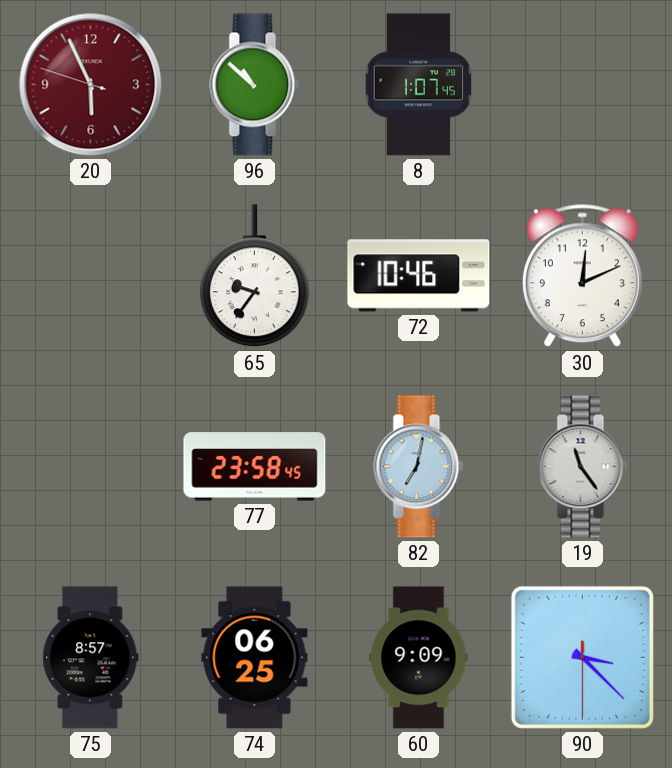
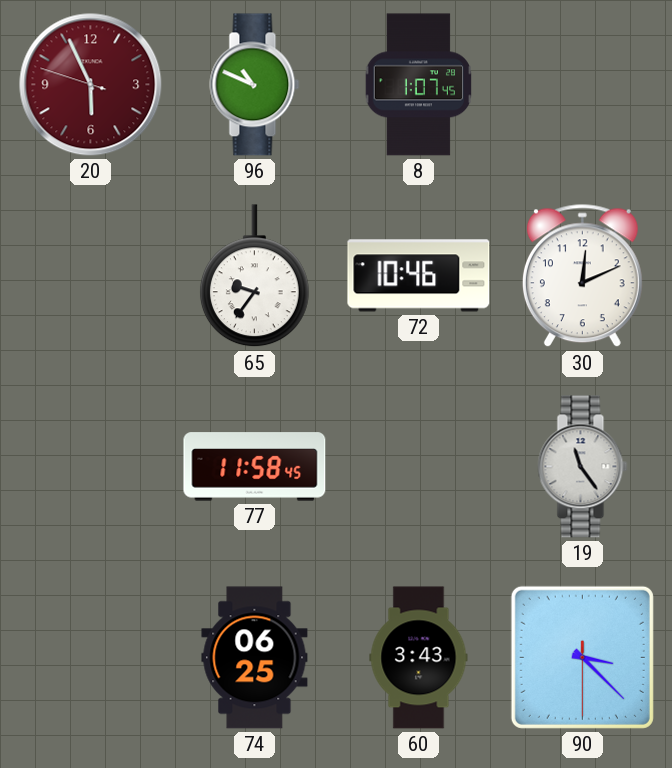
96: 10:52 -> 10:49
77: 23:58 -> 11:58
82: 7:02 -> none
75: 8:57 -> none
60: 9:09 -> 3:43
